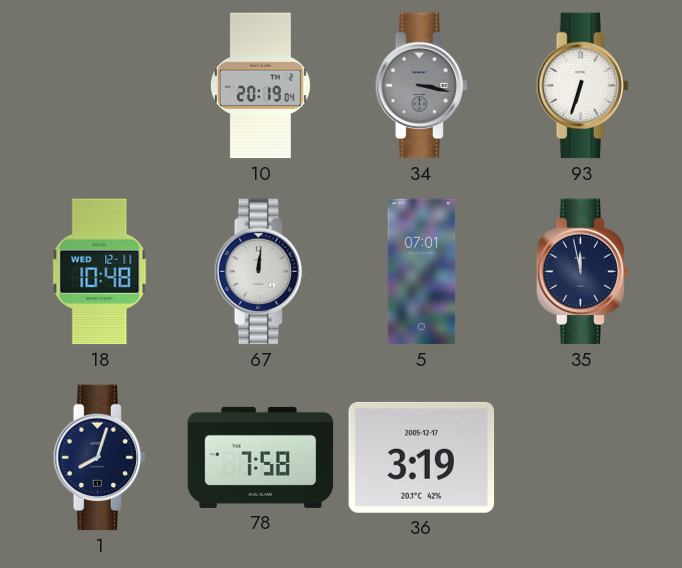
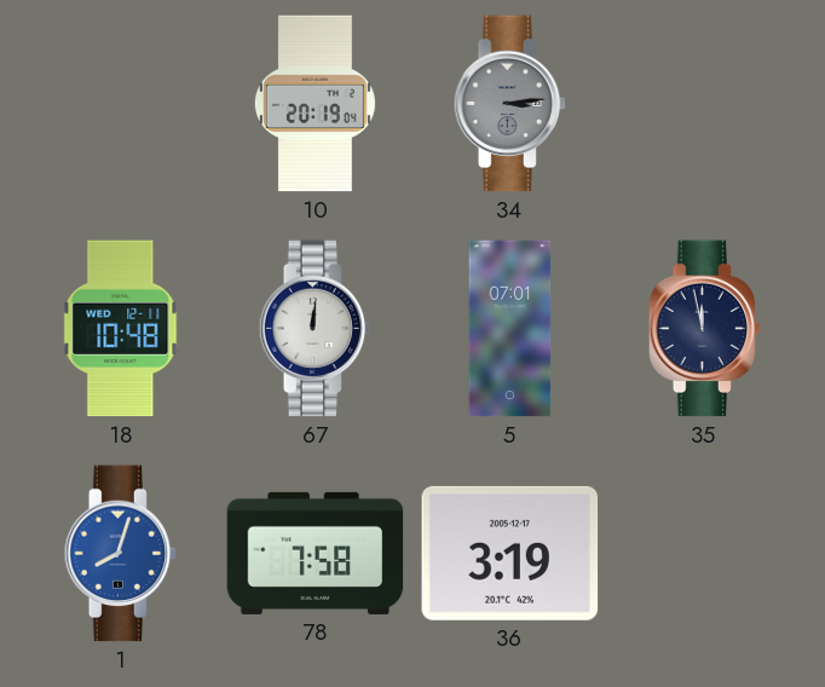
34: 3:17 -> 3:14
93: 6:33 -> none
1 dial: navy -> blue
